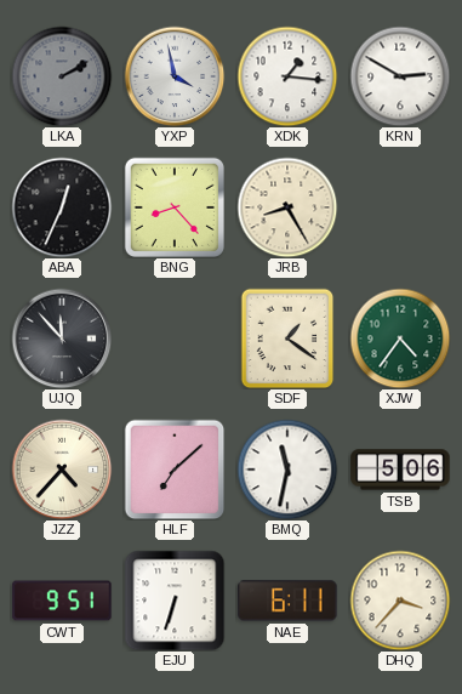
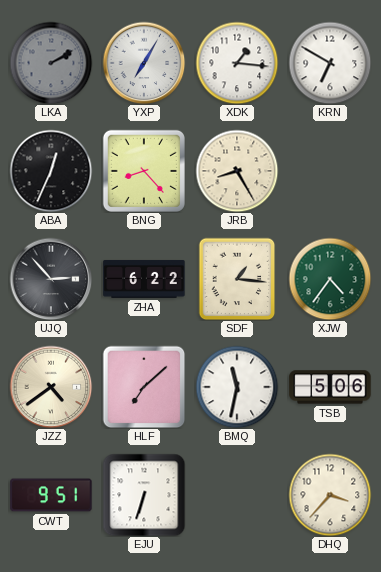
YXP: 3:58 -> 7:05
KRN: 2:50 -> 6:50
UJQ: 11:53 -> 2:53
ZHA: none -> 6:22
SDF: 1:21 -> 1:16
JZZ: 4:37 -> 4:39
NAE: 6:11 -> none
